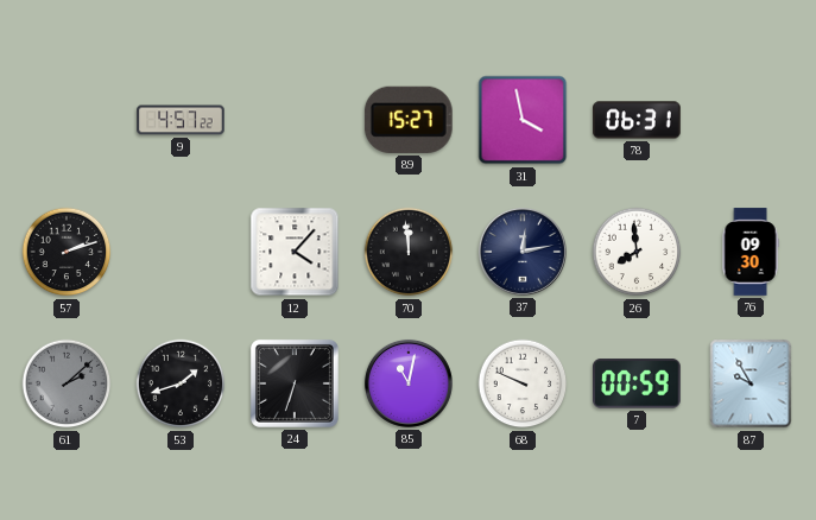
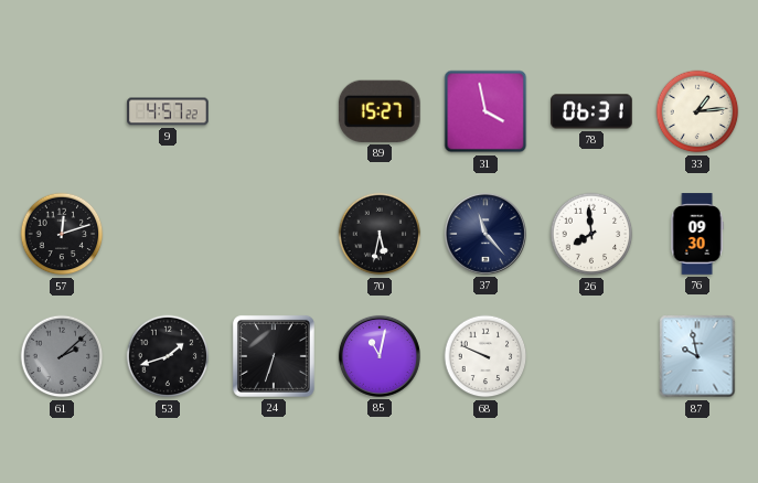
33: none -> 1:14
57: 2:12 -> 12:12
12: 4:07 -> none
70: 11:59 -> 5:32
37: 12:13 -> 11:23
7: 00:59 -> none
87: 9:55 -> 9:58
